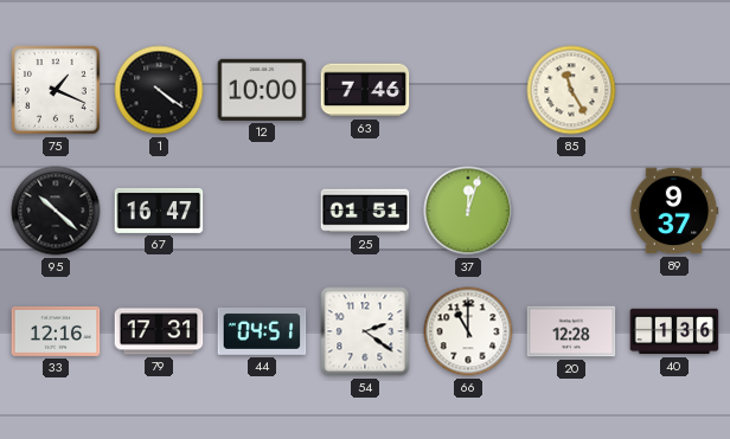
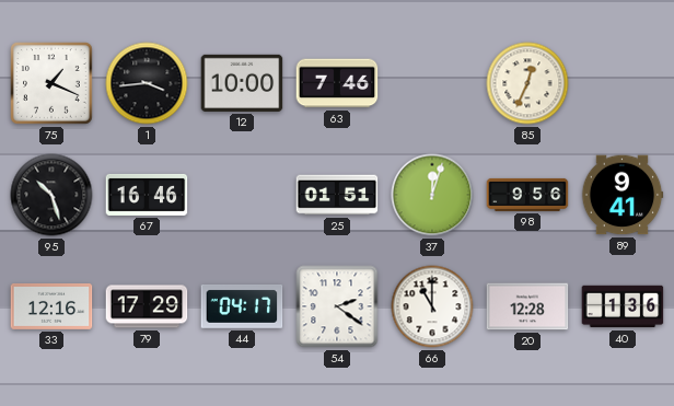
1: 4:21 -> 3:44
85: 11:25 -> 12:34
95: 10:22 -> 10:27
67: 16:47 -> 16:46
98: none -> 9:56
89: 9:37 -> 9:41
79: 17:31 -> 17:29
44: 04:51 -> 04:17
